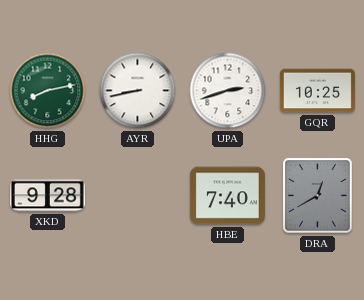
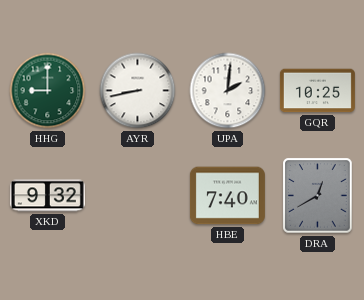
HHG: 8:13 -> 9:00
UPA: 2:42 -> 2:01
XKD: 9:28 -> 9:32
